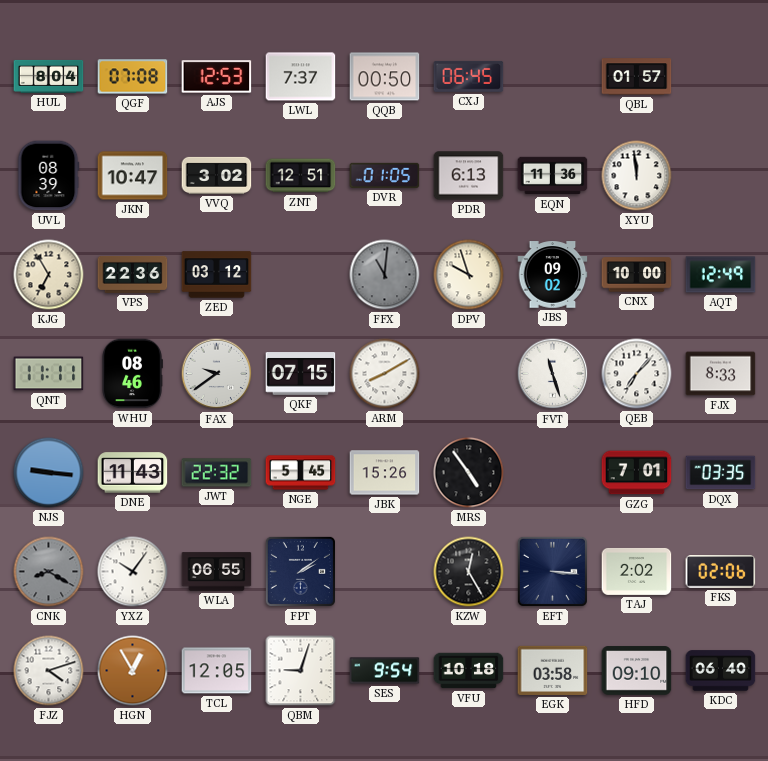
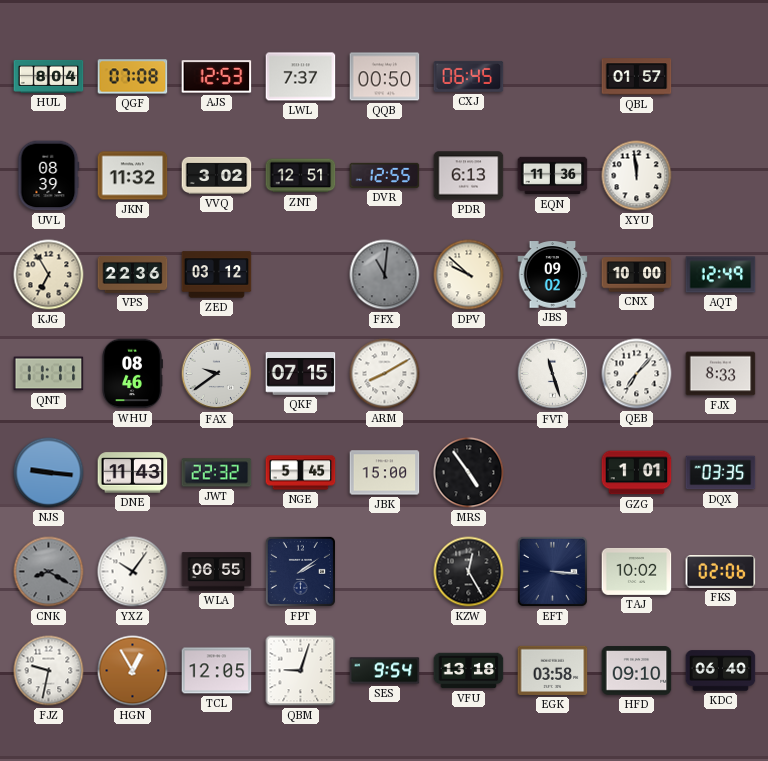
JKN: 10:47 -> 11:32
DVR: 01:05 -> 12:55
DPV: 9:57 -> 9:52
JBK: 15:26 -> 15:00
GZG: 7:01 -> 1:01
TAJ: 2:02 -> 10:02
FJZ: 4:12 -> 9:32
VFU: 10:18 -> 13:18
